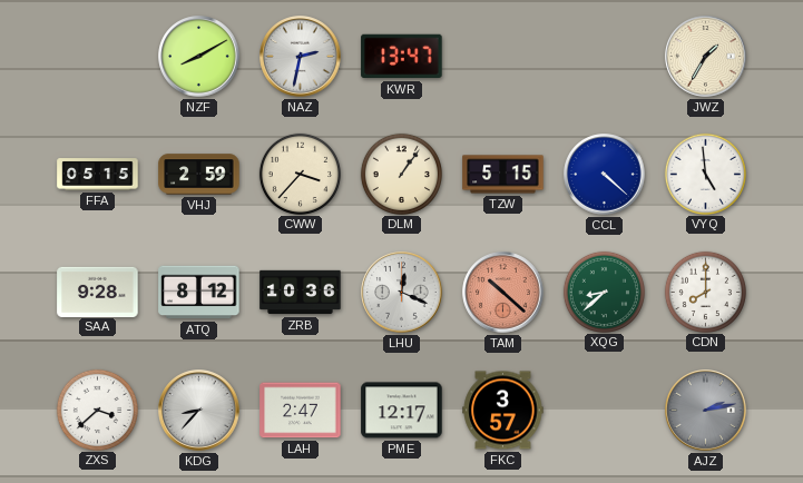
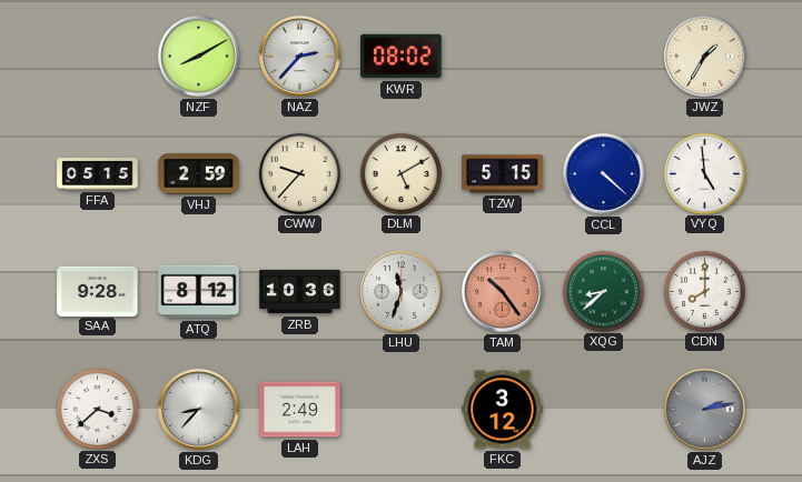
NAZ: 2:32 -> 2:37
KWR: 13:47 -> 08:02
CWW: 3:37 -> 9:37
DLM: 1:06 -> 5:10
LHU: 12:19 -> 11:33
TAM: 10:22 -> 10:24
LAH: 2:47 -> 2:49
PME: 12:17 -> none
FKC: 3:57 -> 3:12
